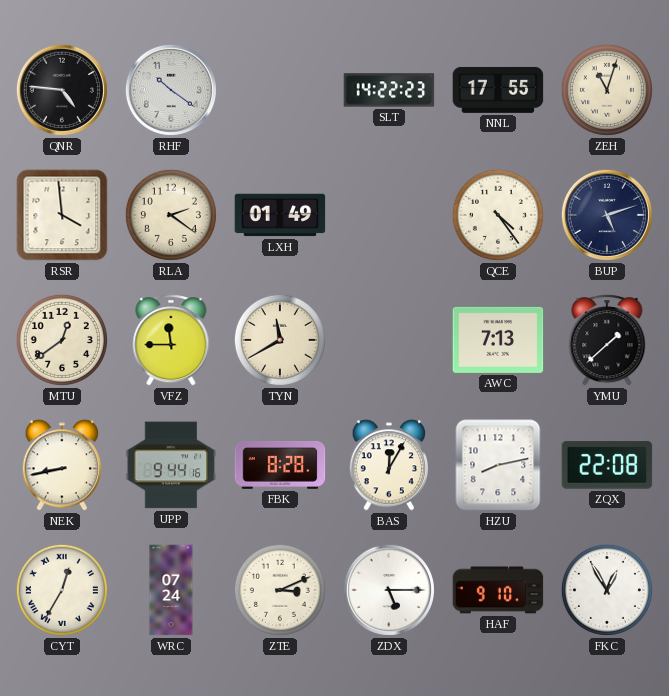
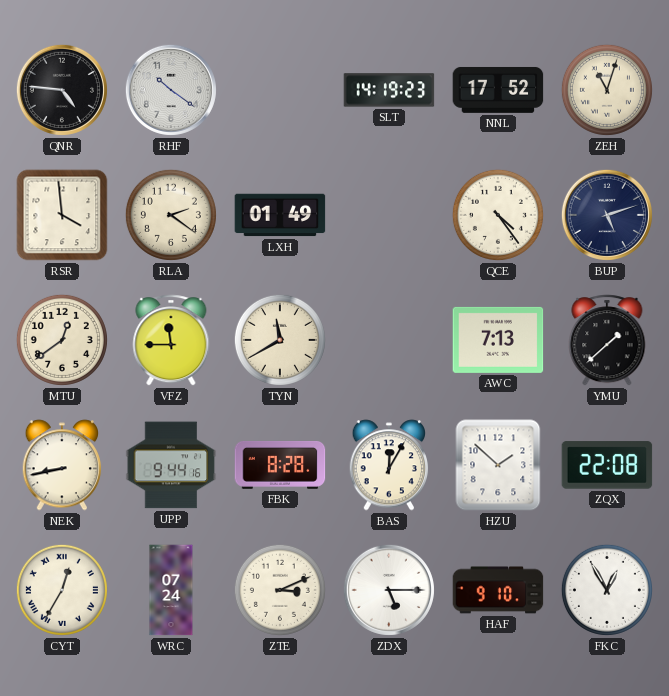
SLT: 14:22 -> 14:19
NNL: 17:55 -> 17:52
HZU: 8:13 -> 1:52
